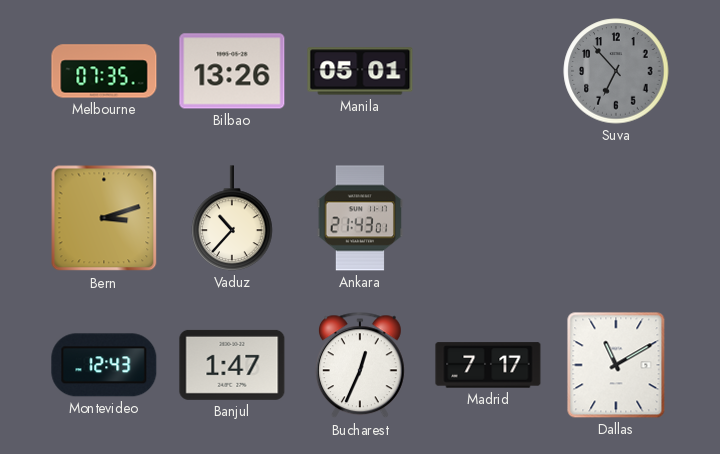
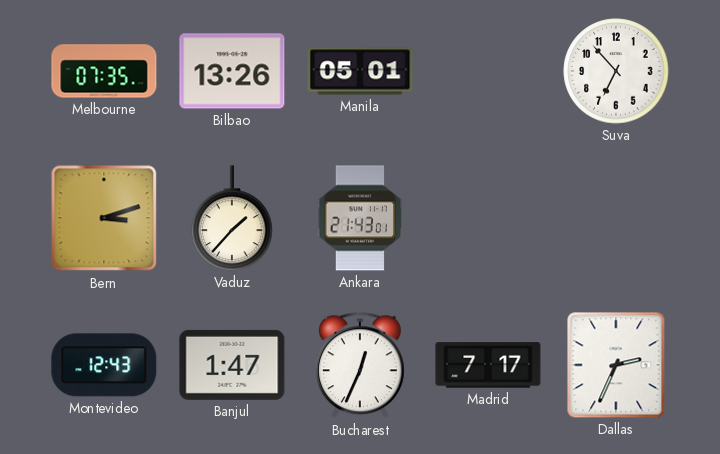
Suva dial: grey -> white
Vaduz: 10:37 -> 1:37
Dallas: 11:10 -> 2:34
